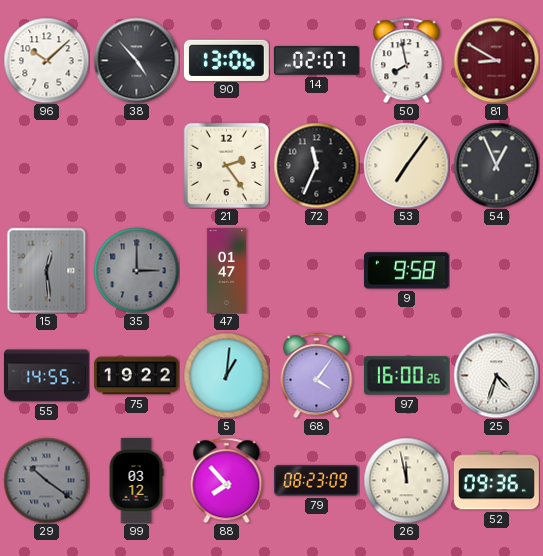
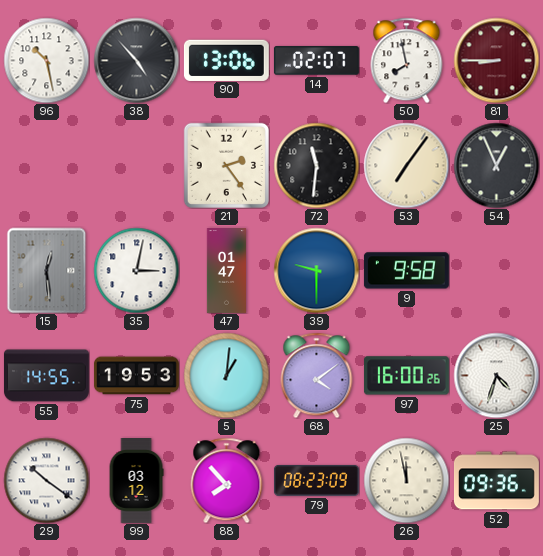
96: 10:08 -> 10:28
81: 8:50 -> 8:45
72: 11:34 -> 11:31
35: 3:00 -> 3:02
35 dial: grey -> white
39: none -> 9:30
75: 19:22 -> 19:53
68: 4:06 -> 4:09
29 dial: grey -> white
